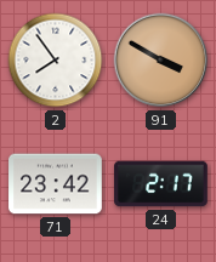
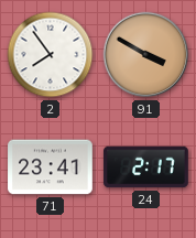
71: 23:42 -> 23:41
